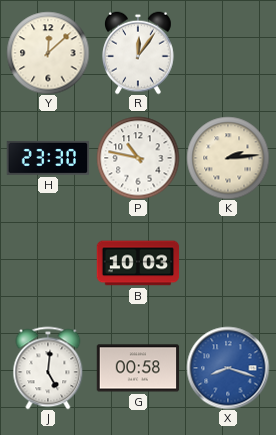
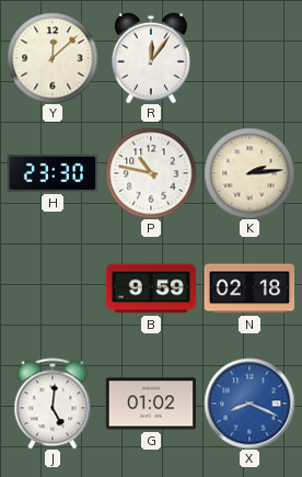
B: 10:03 -> 9:59
N: none -> 02:18
G: 00:58 -> 01:02
X: 8:18 -> 8:19
